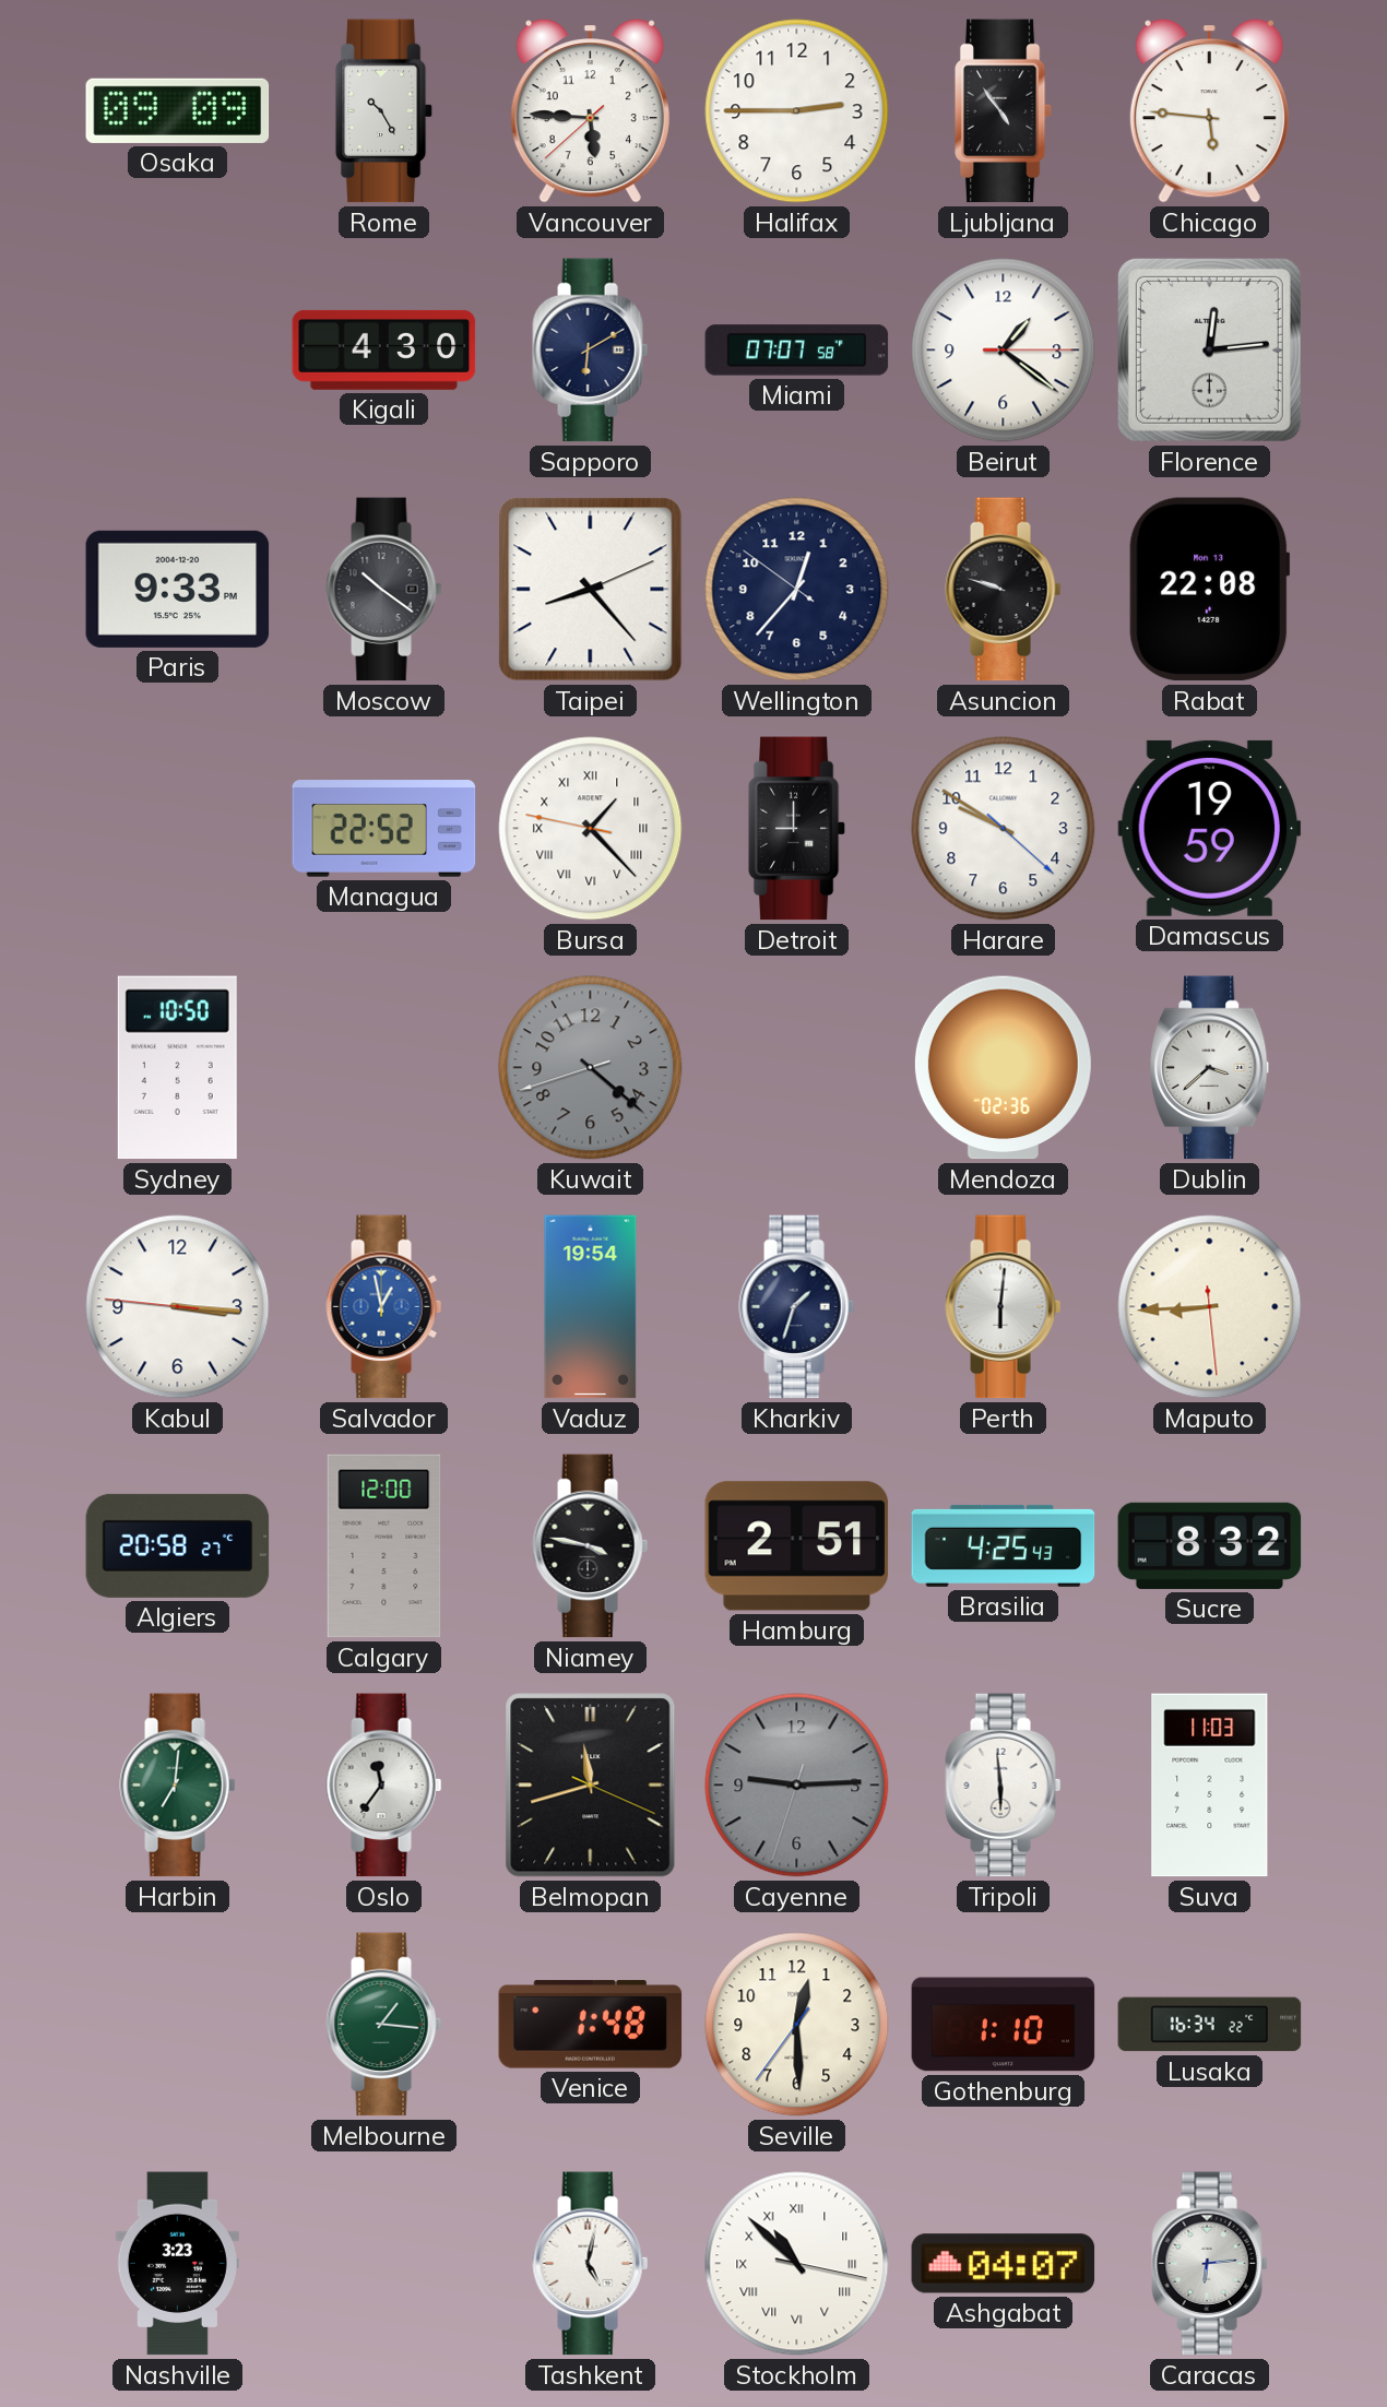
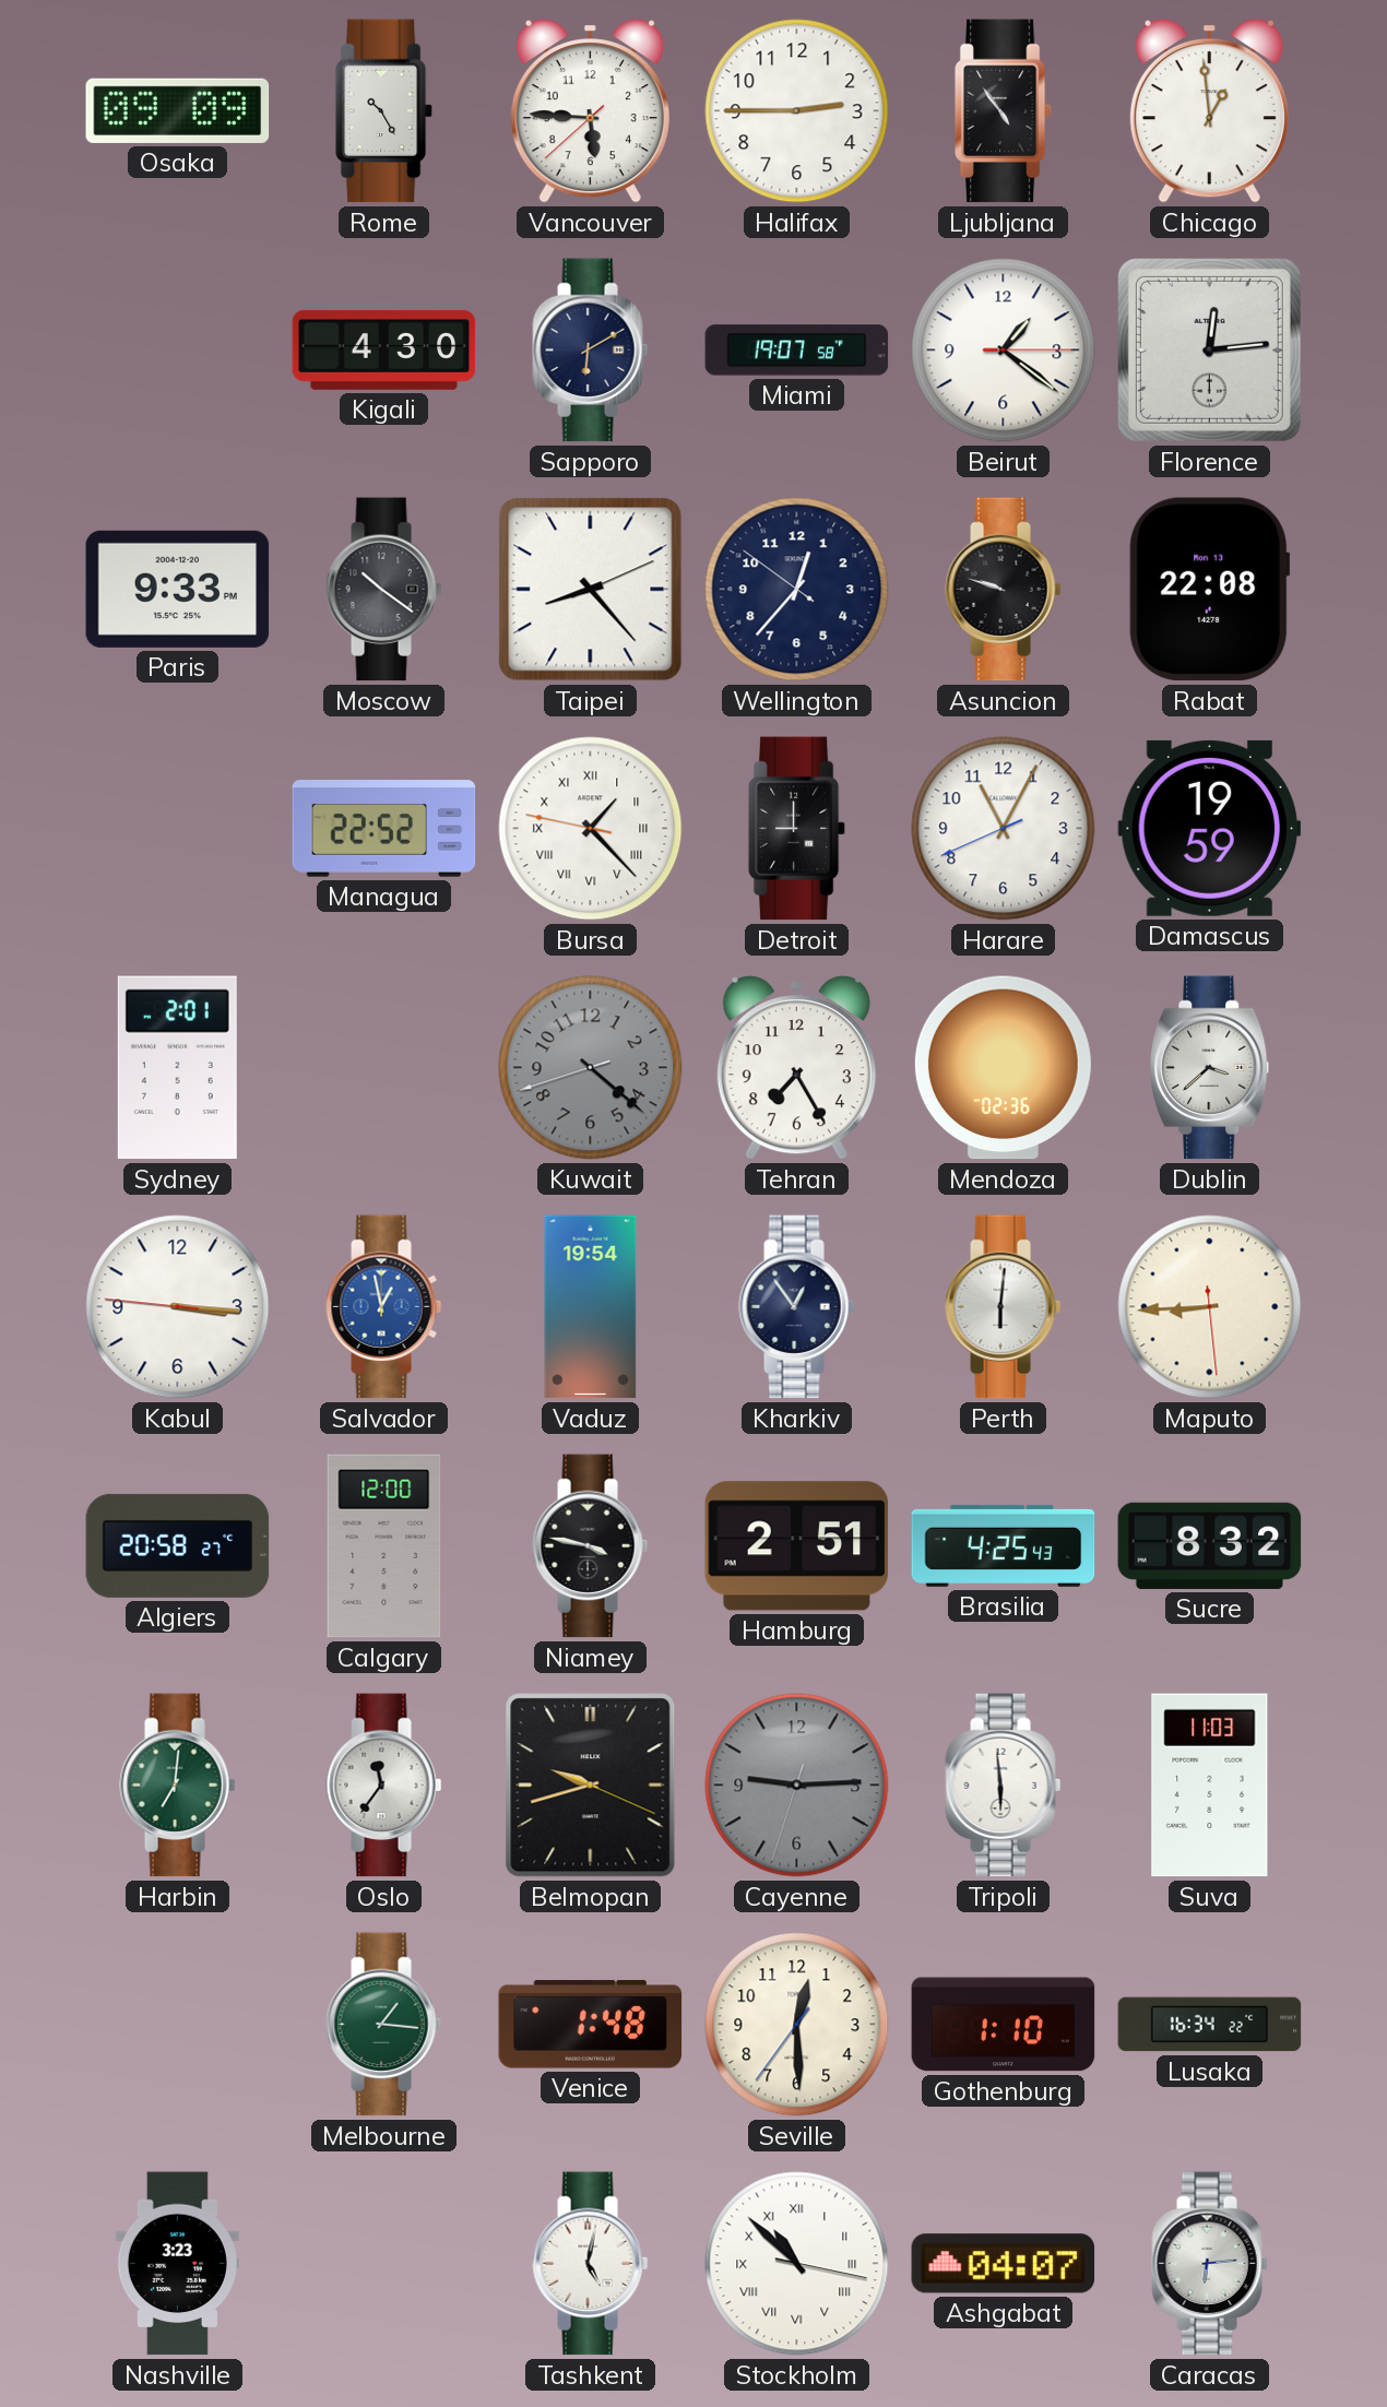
Chicago: 5:46 -> 12:59
Miami: 07:07 -> 19:07
Harare: 9:50 -> 11:04
Sydney: 10:50 -> 2:01
Tehran: none -> 7:25
Kharkiv: 1:33 -> 12:54
Belmopan: 11:42 -> 9:42
